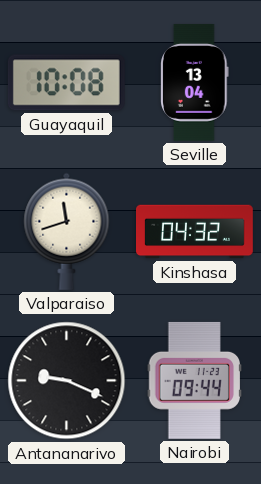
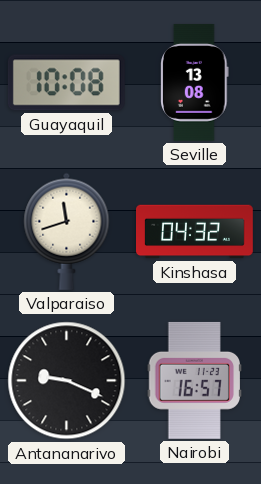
Seville: 13:04 -> 13:08
Nairobi: 09:44 -> 16:57
